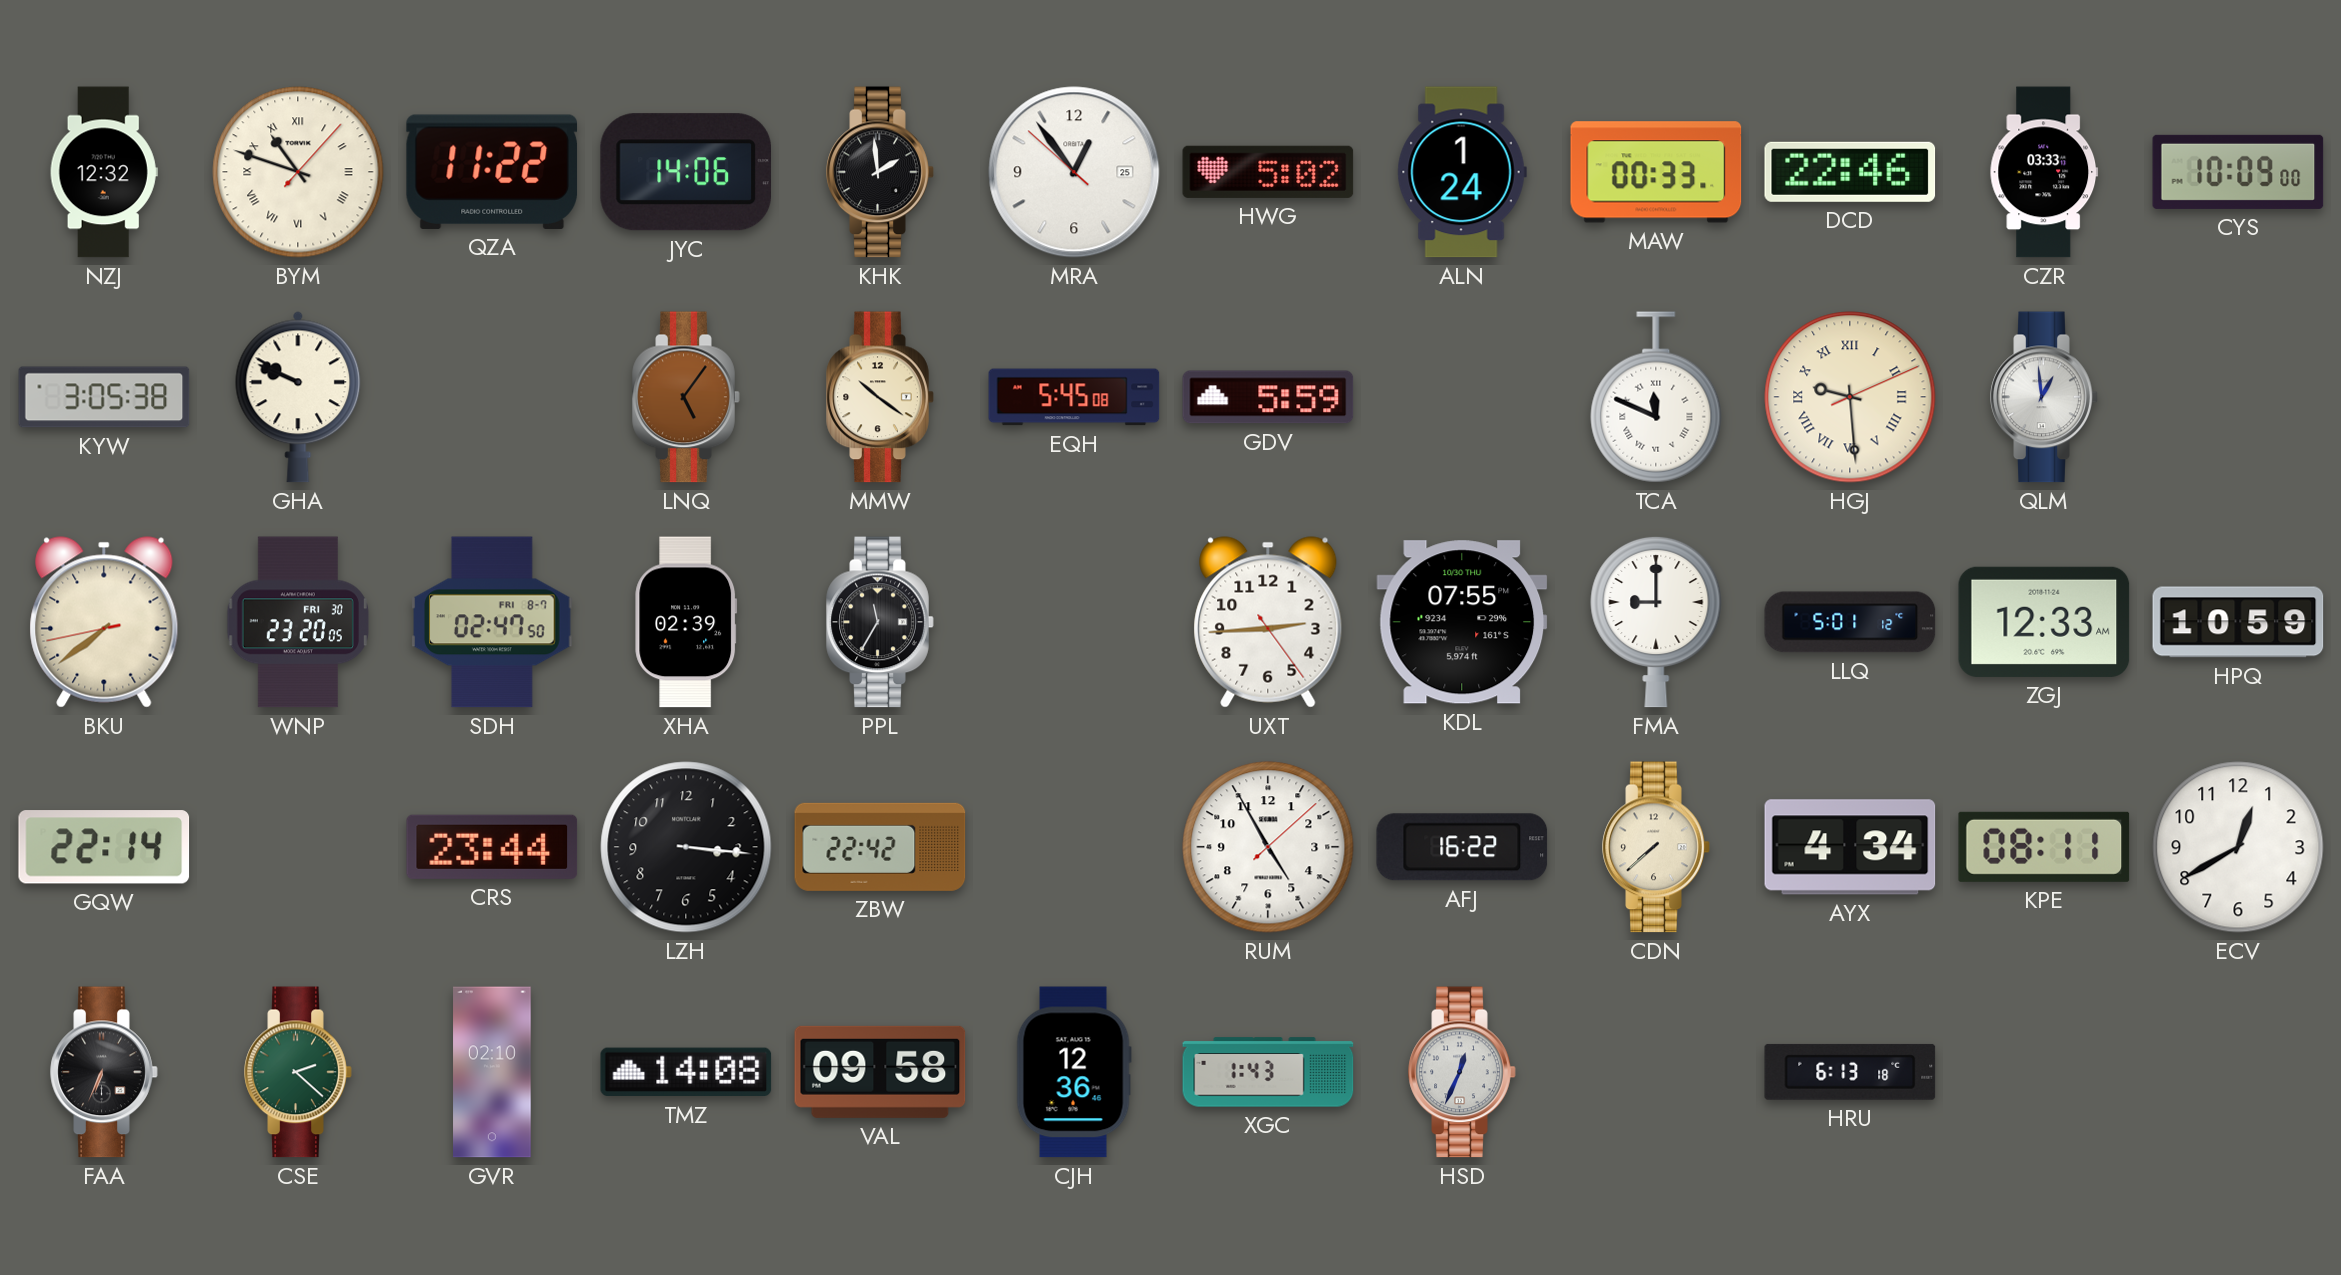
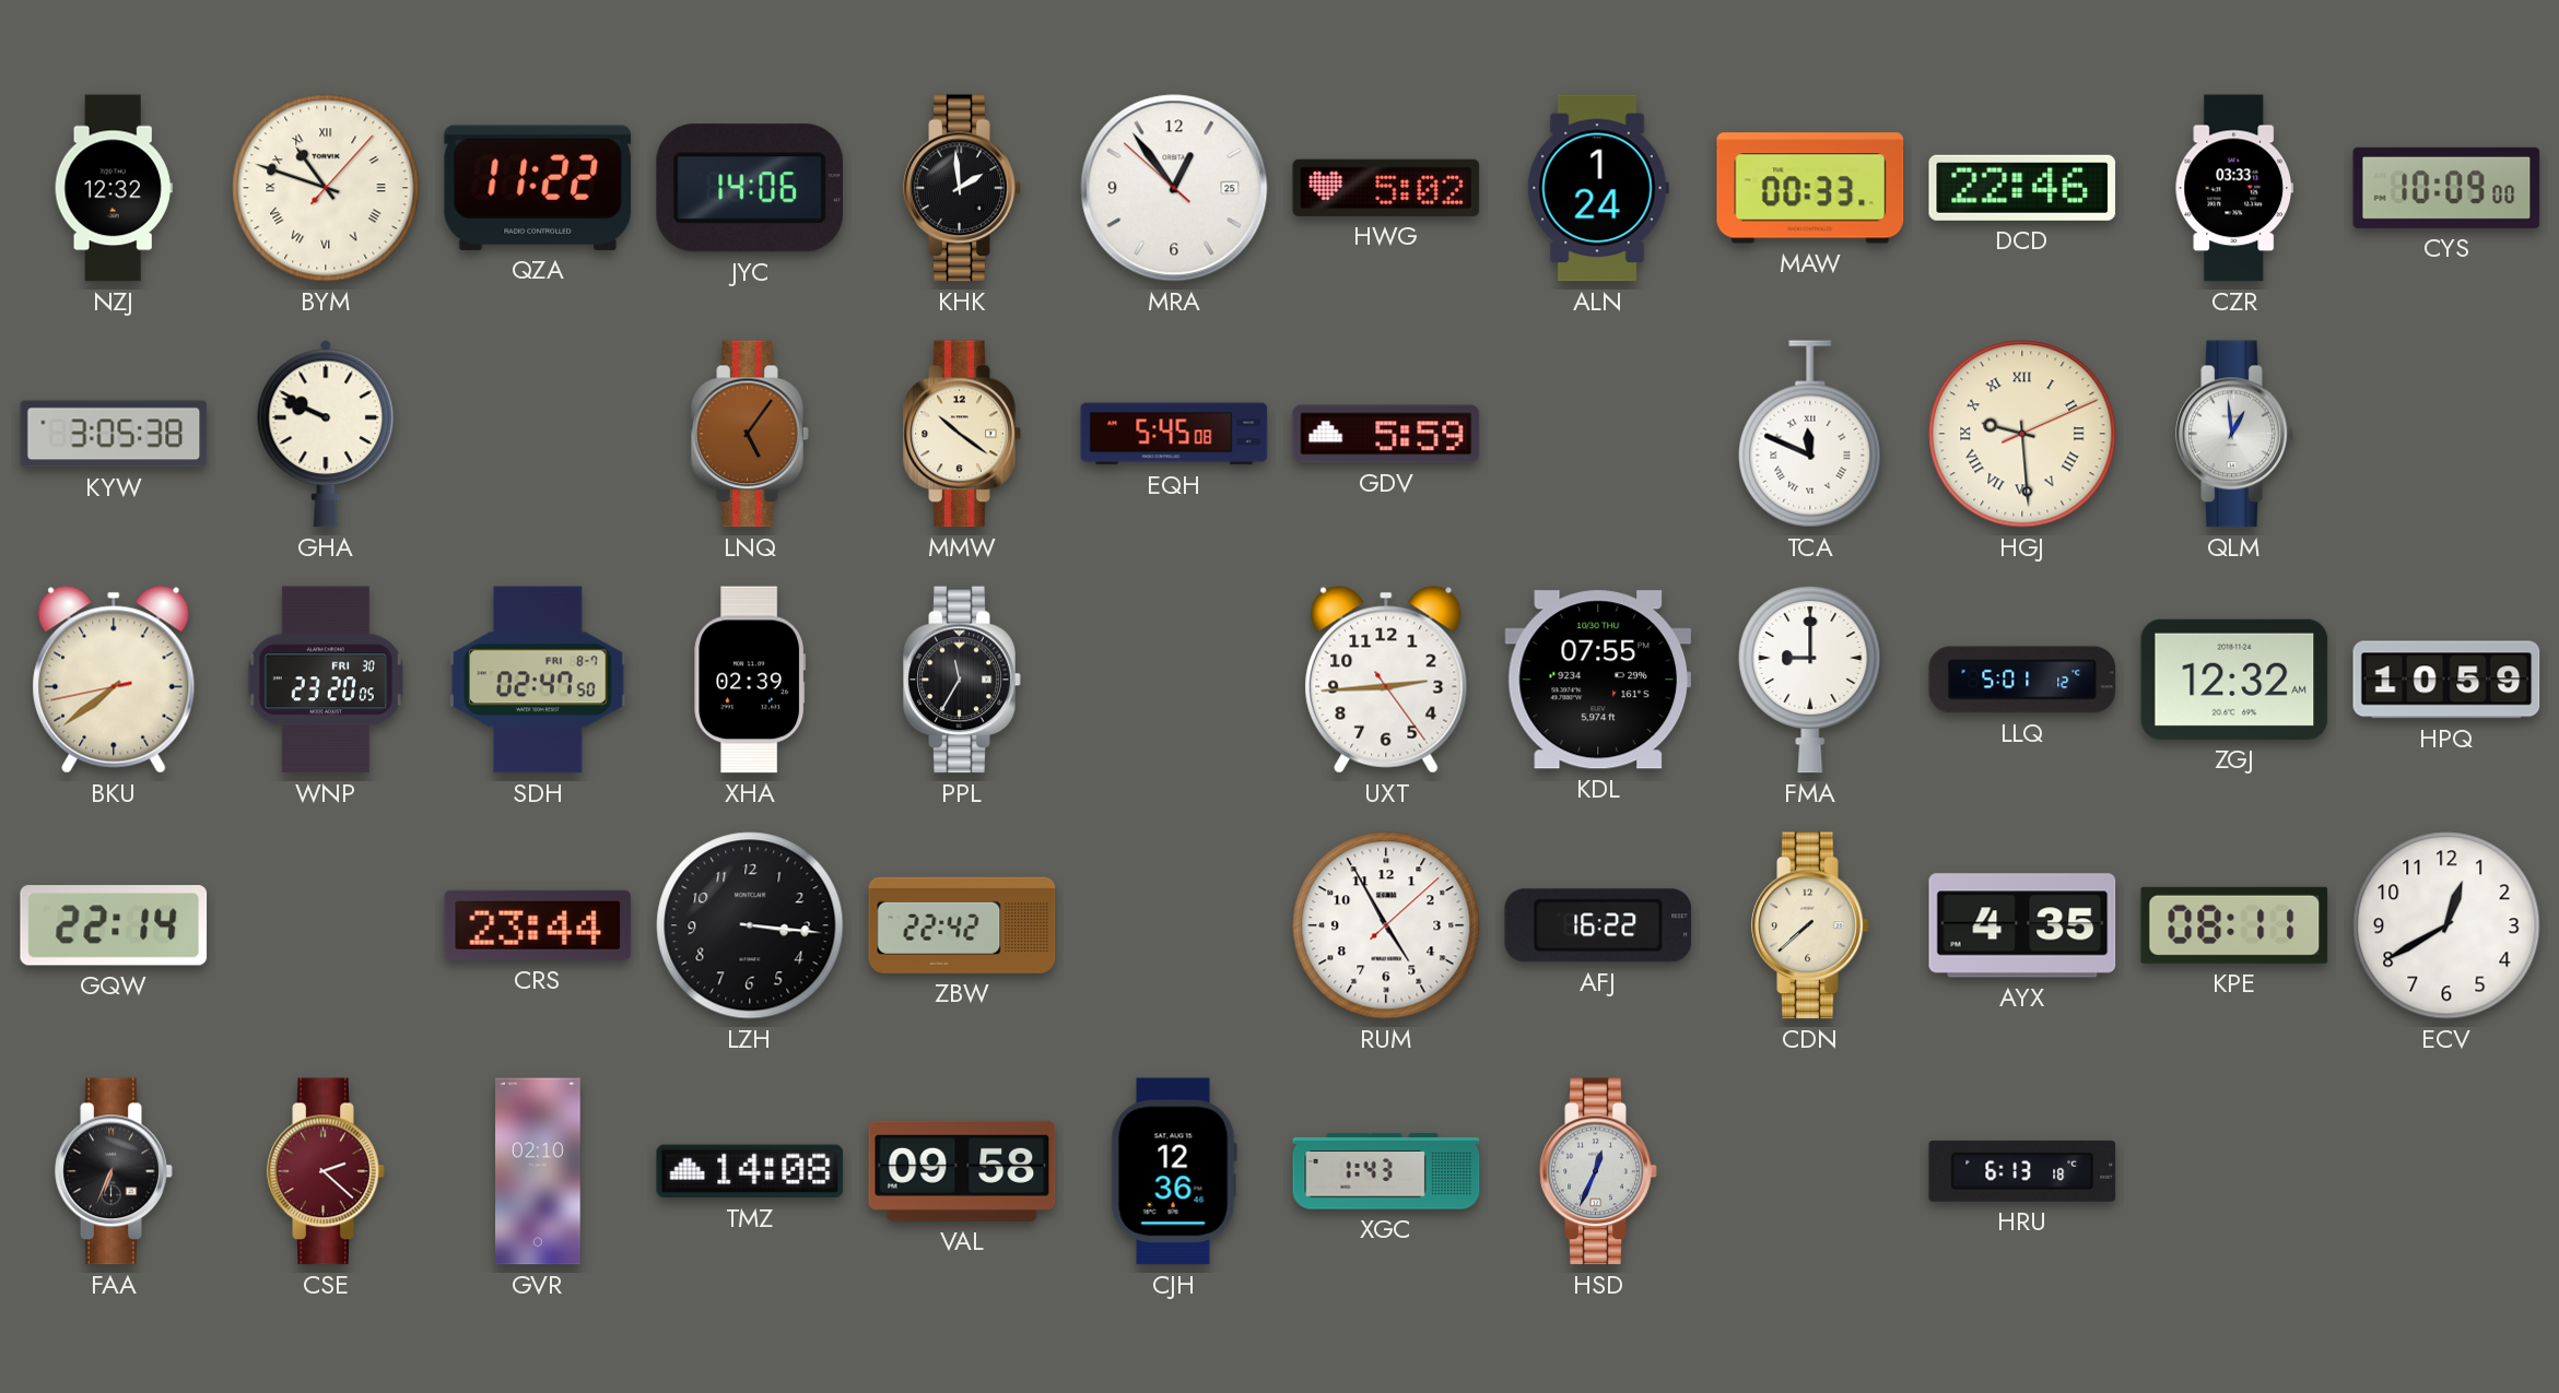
ZGJ: 12:33 -> 12:32
AYX: 4:34 -> 4:35
CSE dial: green -> burgundy
